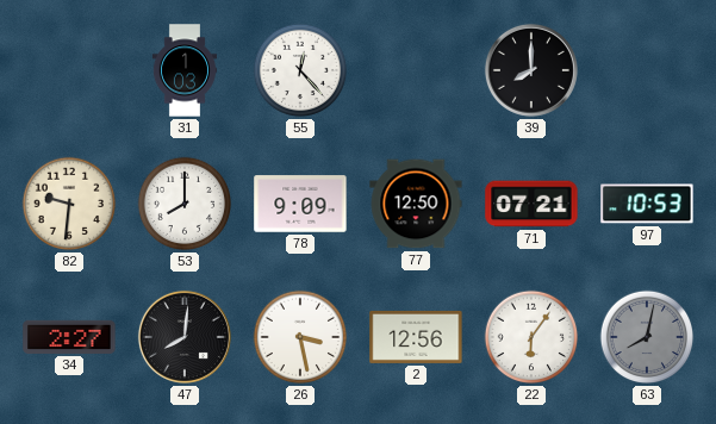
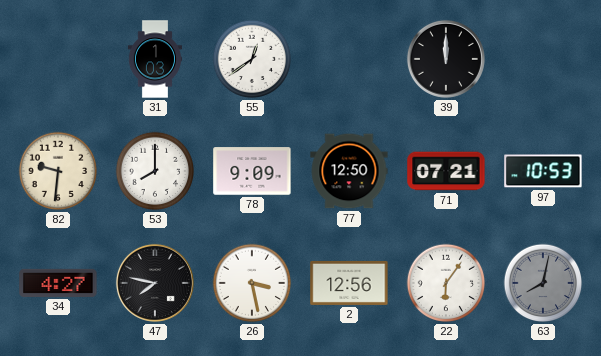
55: 12:23 -> 12:39
39: 8:00 -> 12:00
34: 2:27 -> 4:27
47: 8:01 -> 7:47
